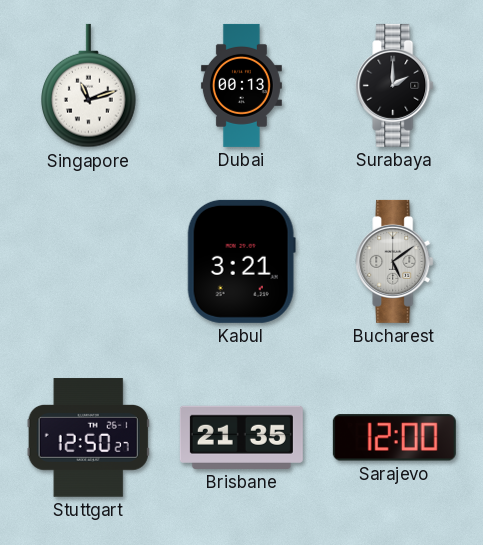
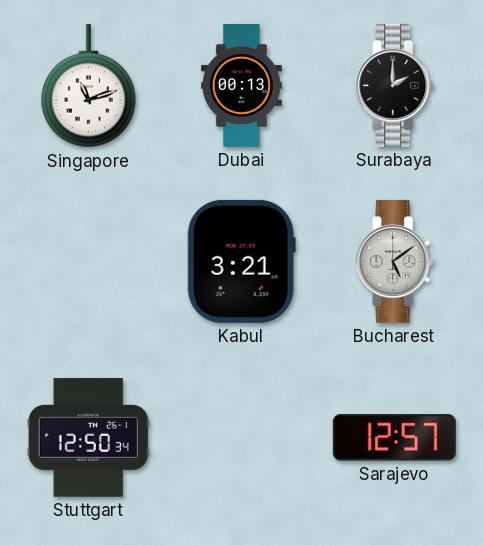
Stuttgart: 12:50:27 -> 12:50:34
Brisbane: 21:35 -> none
Sarajevo: 12:00 -> 12:57
